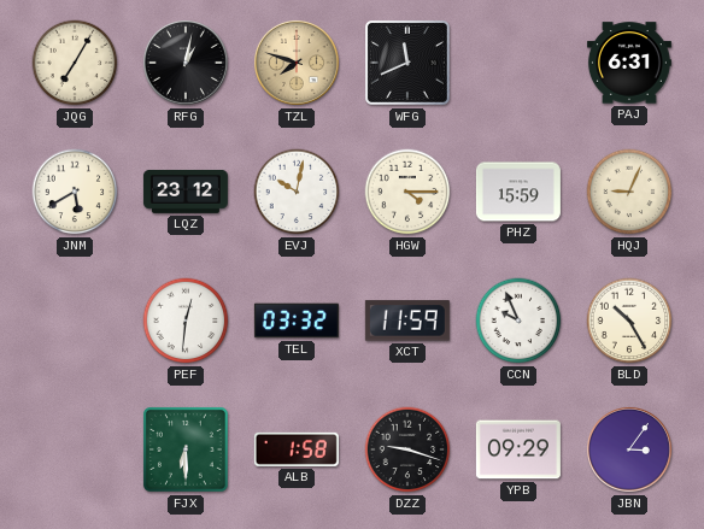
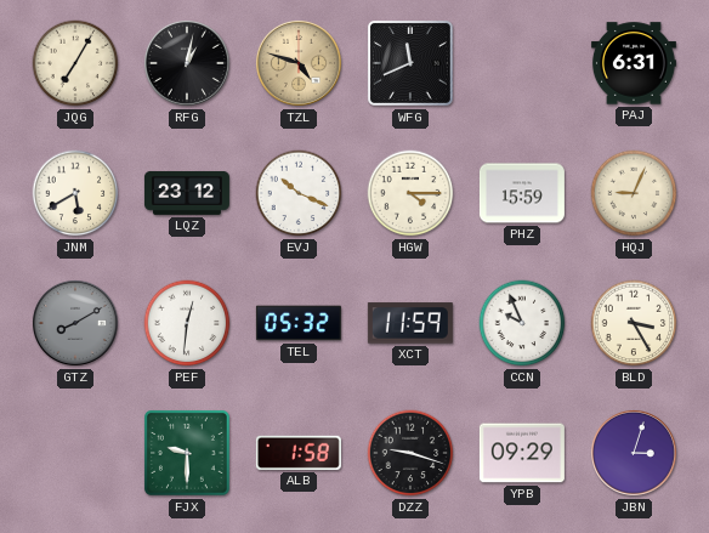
TZL: 7:48 -> 4:48
EVJ: 10:02 -> 10:19
GTZ: none -> 8:10
TEL: 03:32 -> 05:32
BLD: 10:25 -> 3:25
FJX: 6:30 -> 9:30
JBN: 3:06 -> 3:03
